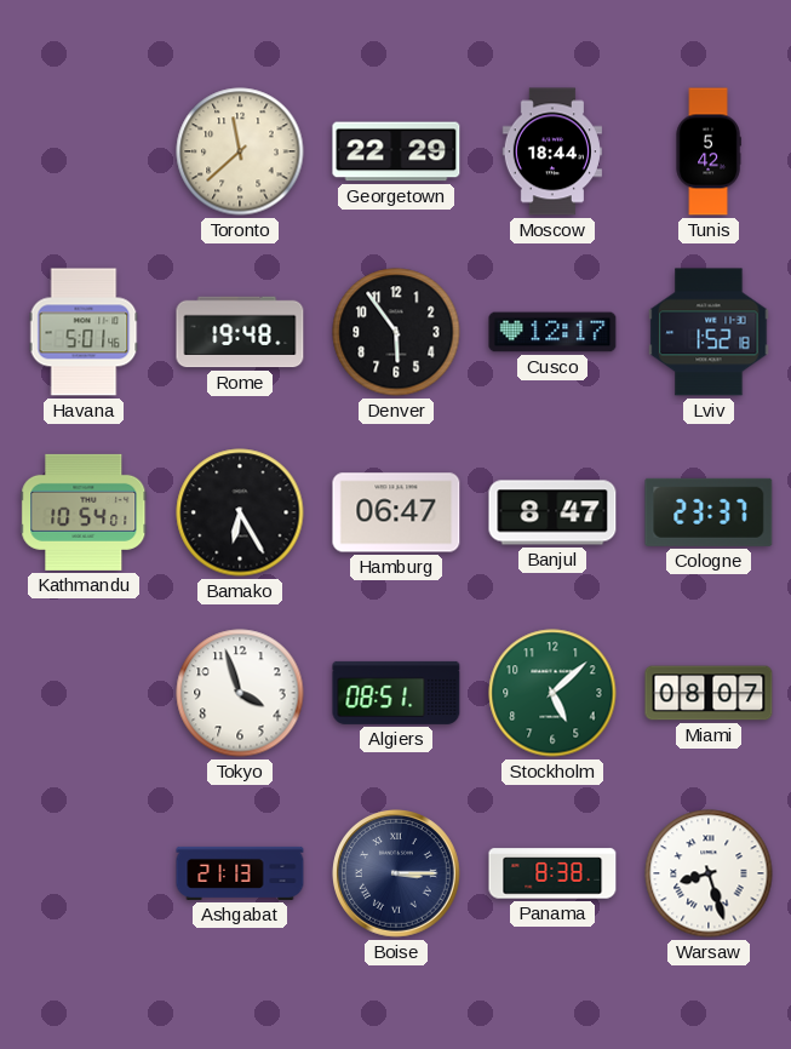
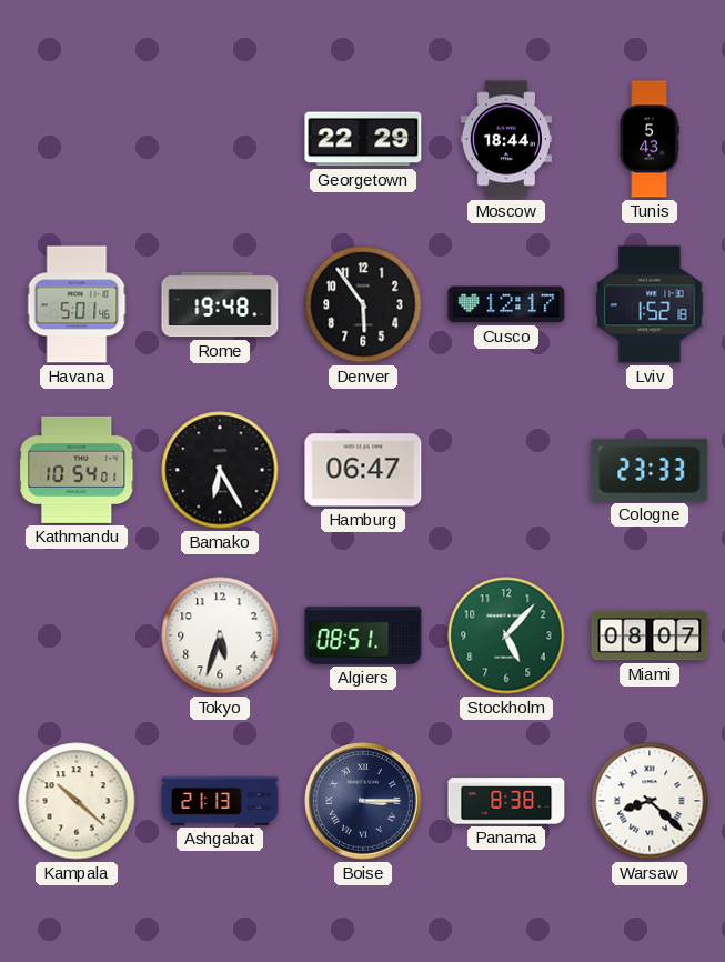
Toronto: 11:38 -> none
Tunis: 5:42 -> 5:43
Banjul: 8:47 -> none
Cologne: 23:37 -> 23:33
Tokyo: 3:57 -> 5:33
Stockholm: 5:08 -> 5:07
Kampala: none -> 10:22
Warsaw: 8:27 -> 8:22
